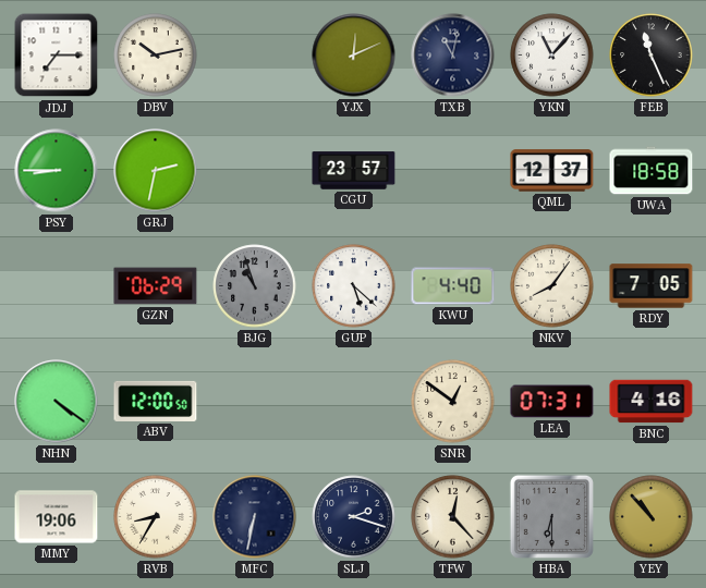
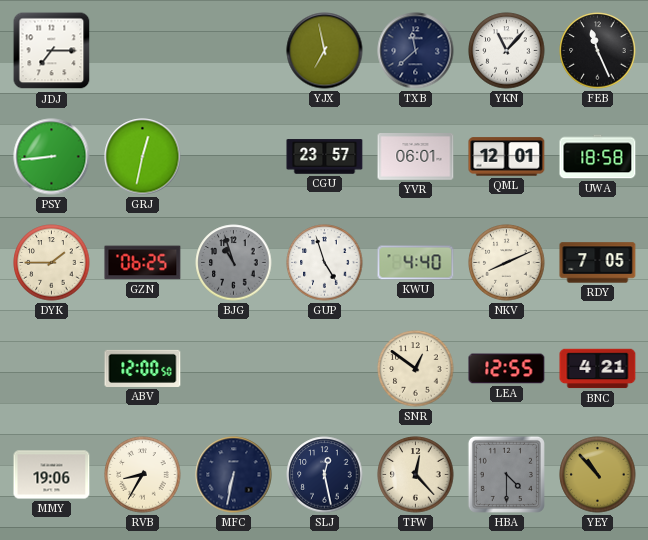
DBV: 10:13 -> none
YJX: 12:11 -> 6:58
TXB: 11:02 -> 11:38
PSY: 8:45 -> 8:44
GRJ: 2:32 -> 12:32
YVR: none -> 06:01
QML: 12:37 -> 12:01
DYK: none -> 1:45
GZN: 06:29 -> 06:25
GUP: 5:22 -> 4:57
NKV: 8:06 -> 8:11
NHN: 4:21 -> none
LEA: 07:31 -> 12:55
BNC: 4:16 -> 4:21
SLJ: 2:18 -> 12:28
HBA: 6:30 -> 4:30
